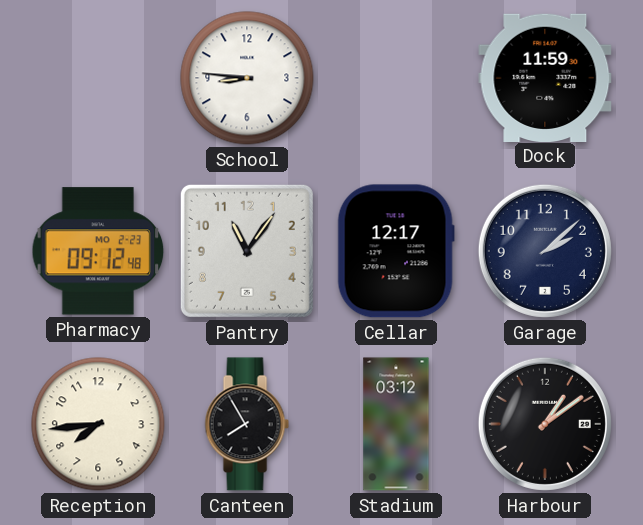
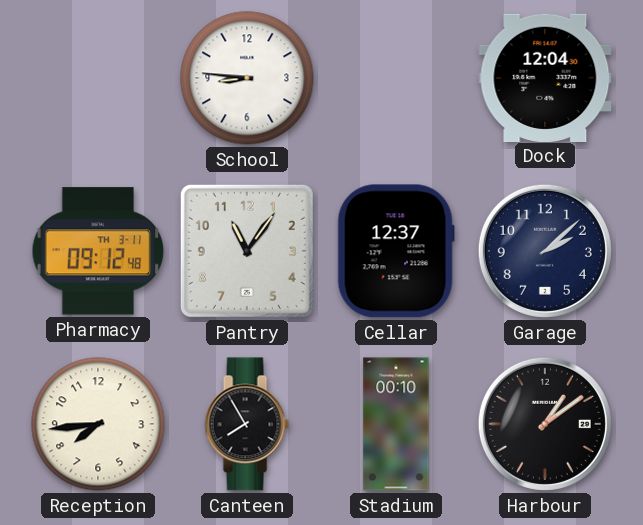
Dock: 11:59 -> 12:04
Pharmacy date: MO 2-23 -> TH 3-11
Cellar: 12:17 -> 12:37
Stadium: 03:12 -> 00:10
